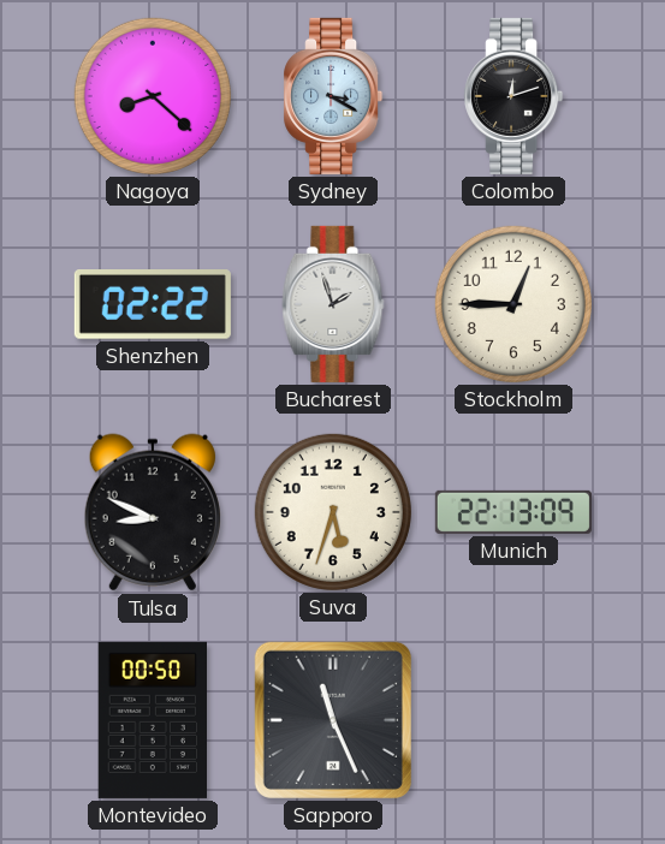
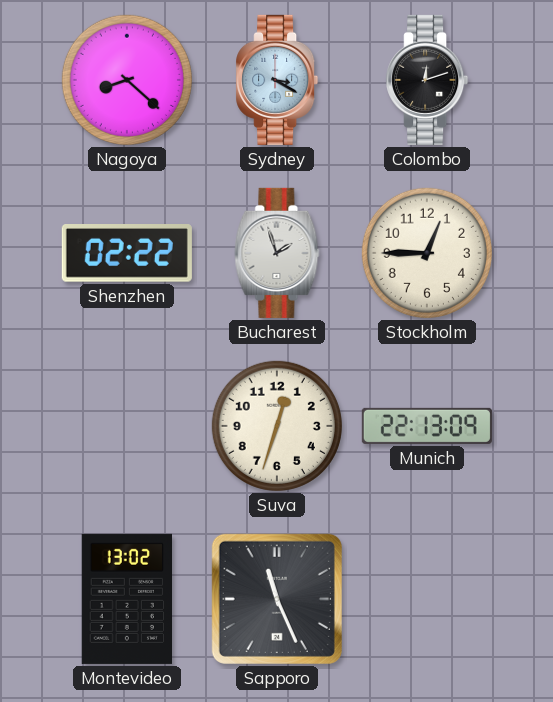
Tulsa: 8:49 -> none
Suva: 5:33 -> 12:33
Montevideo: 00:50 -> 13:02
